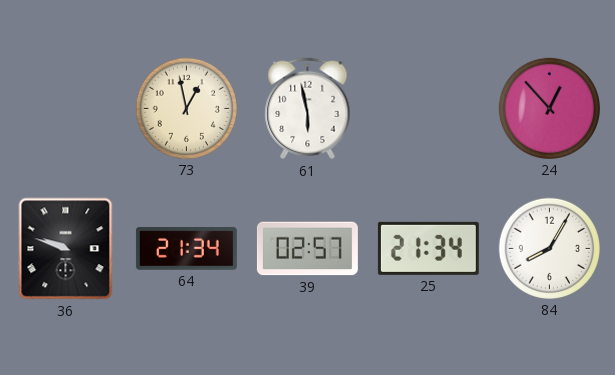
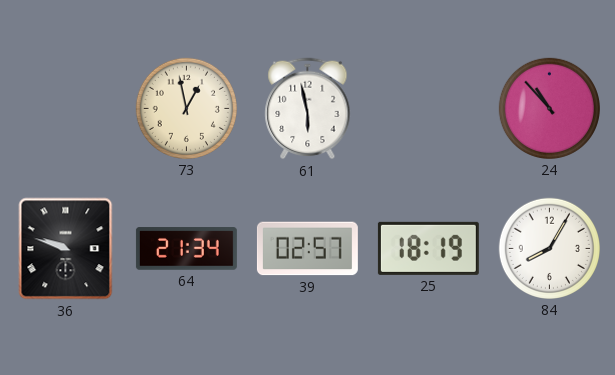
24: 12:53 -> 10:53
25: 21:34 -> 18:19
